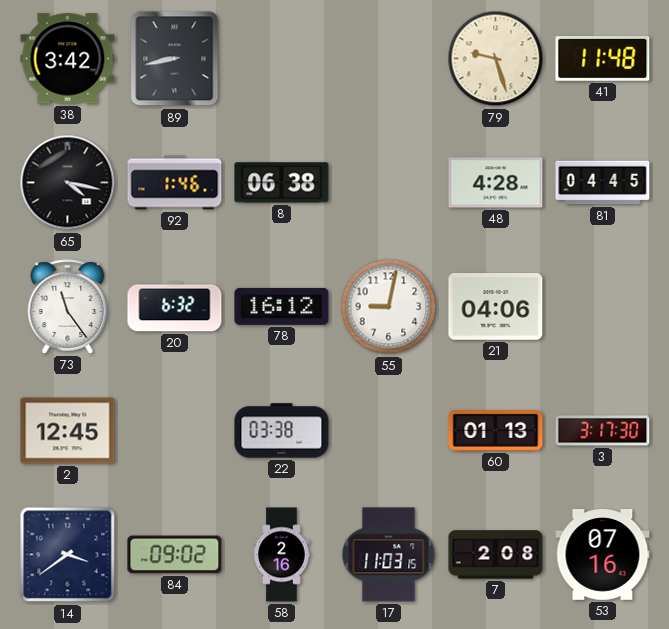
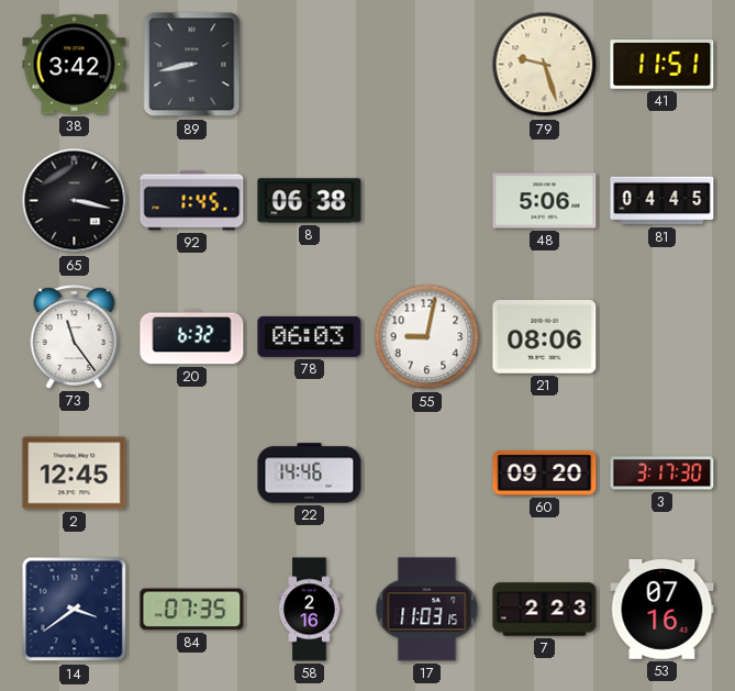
41: 11:48 -> 11:51
65: 4:17 -> 3:17
92: 1:46 -> 1:45
48: 4:28 -> 5:06
78: 16:12 -> 06:03
21: 04:06 -> 08:06
22: 03:38 -> 14:46
60: 01:13 -> 09:20
84: 09:02 -> 07:35
7: 2:08 -> 2:23
